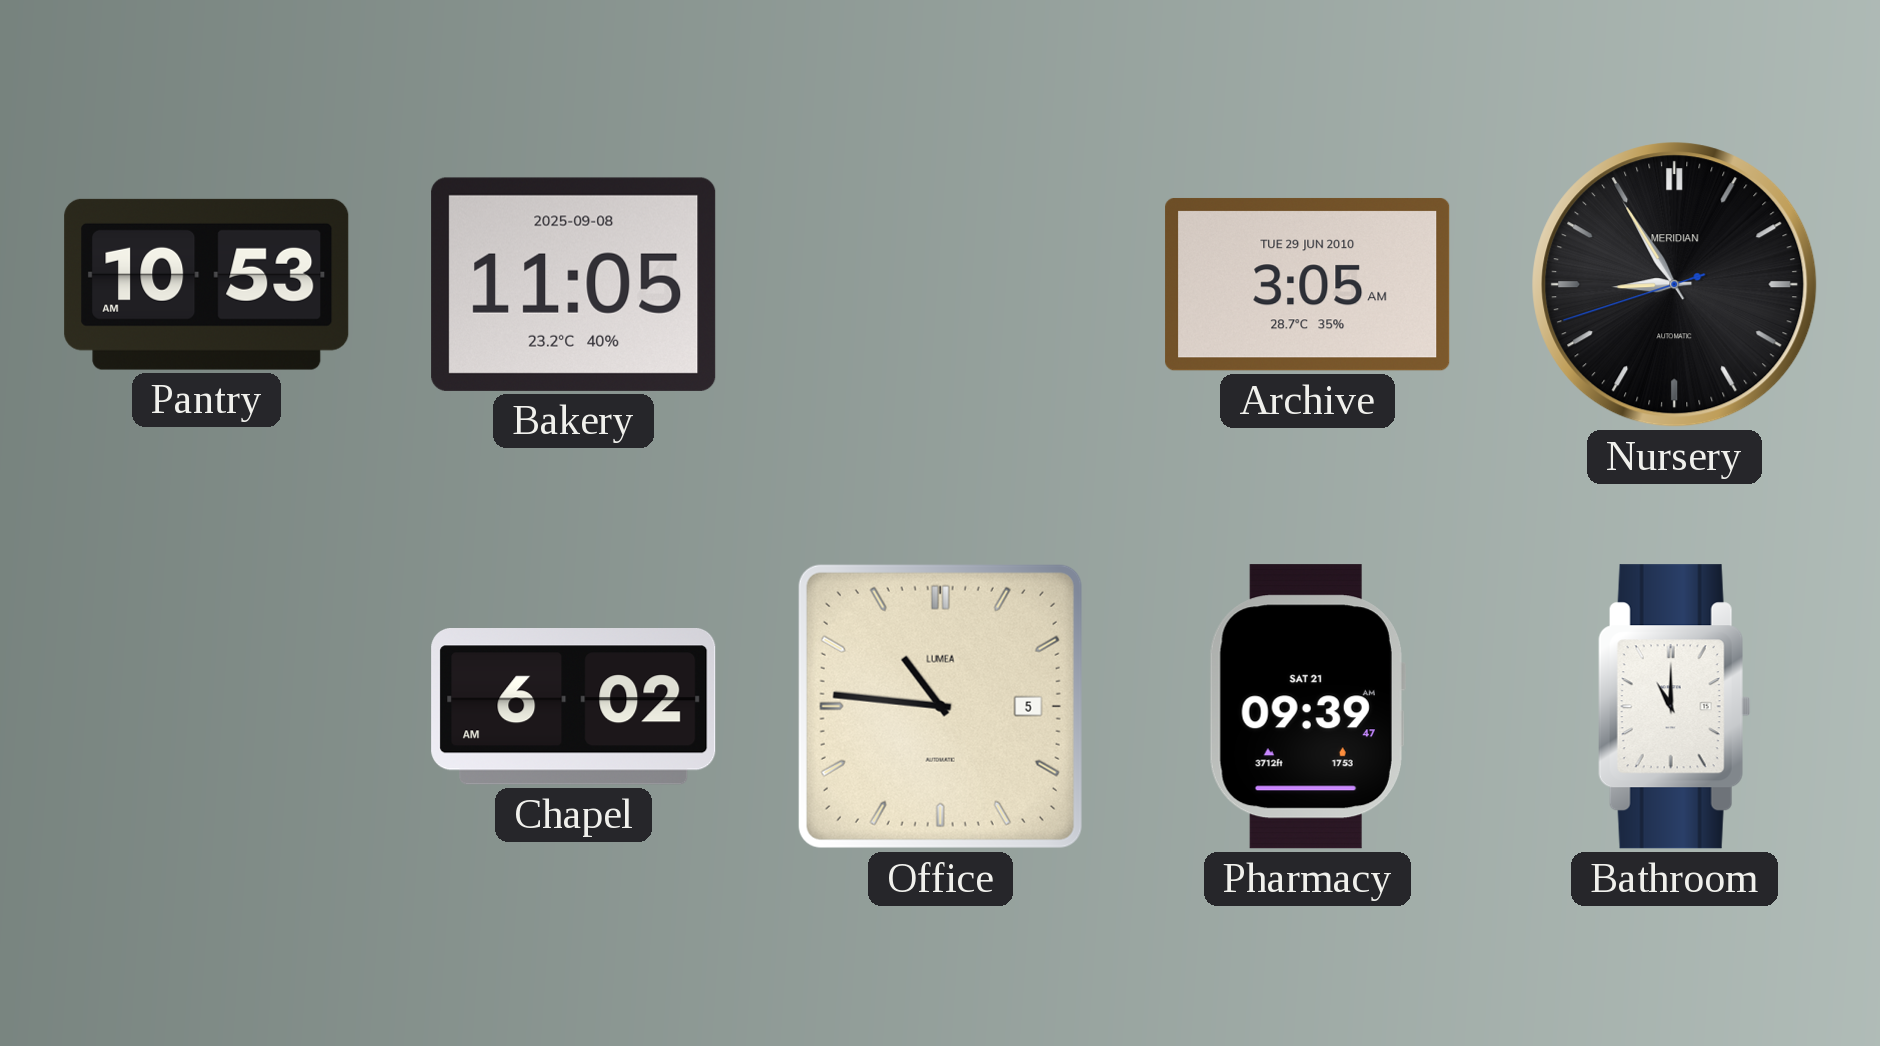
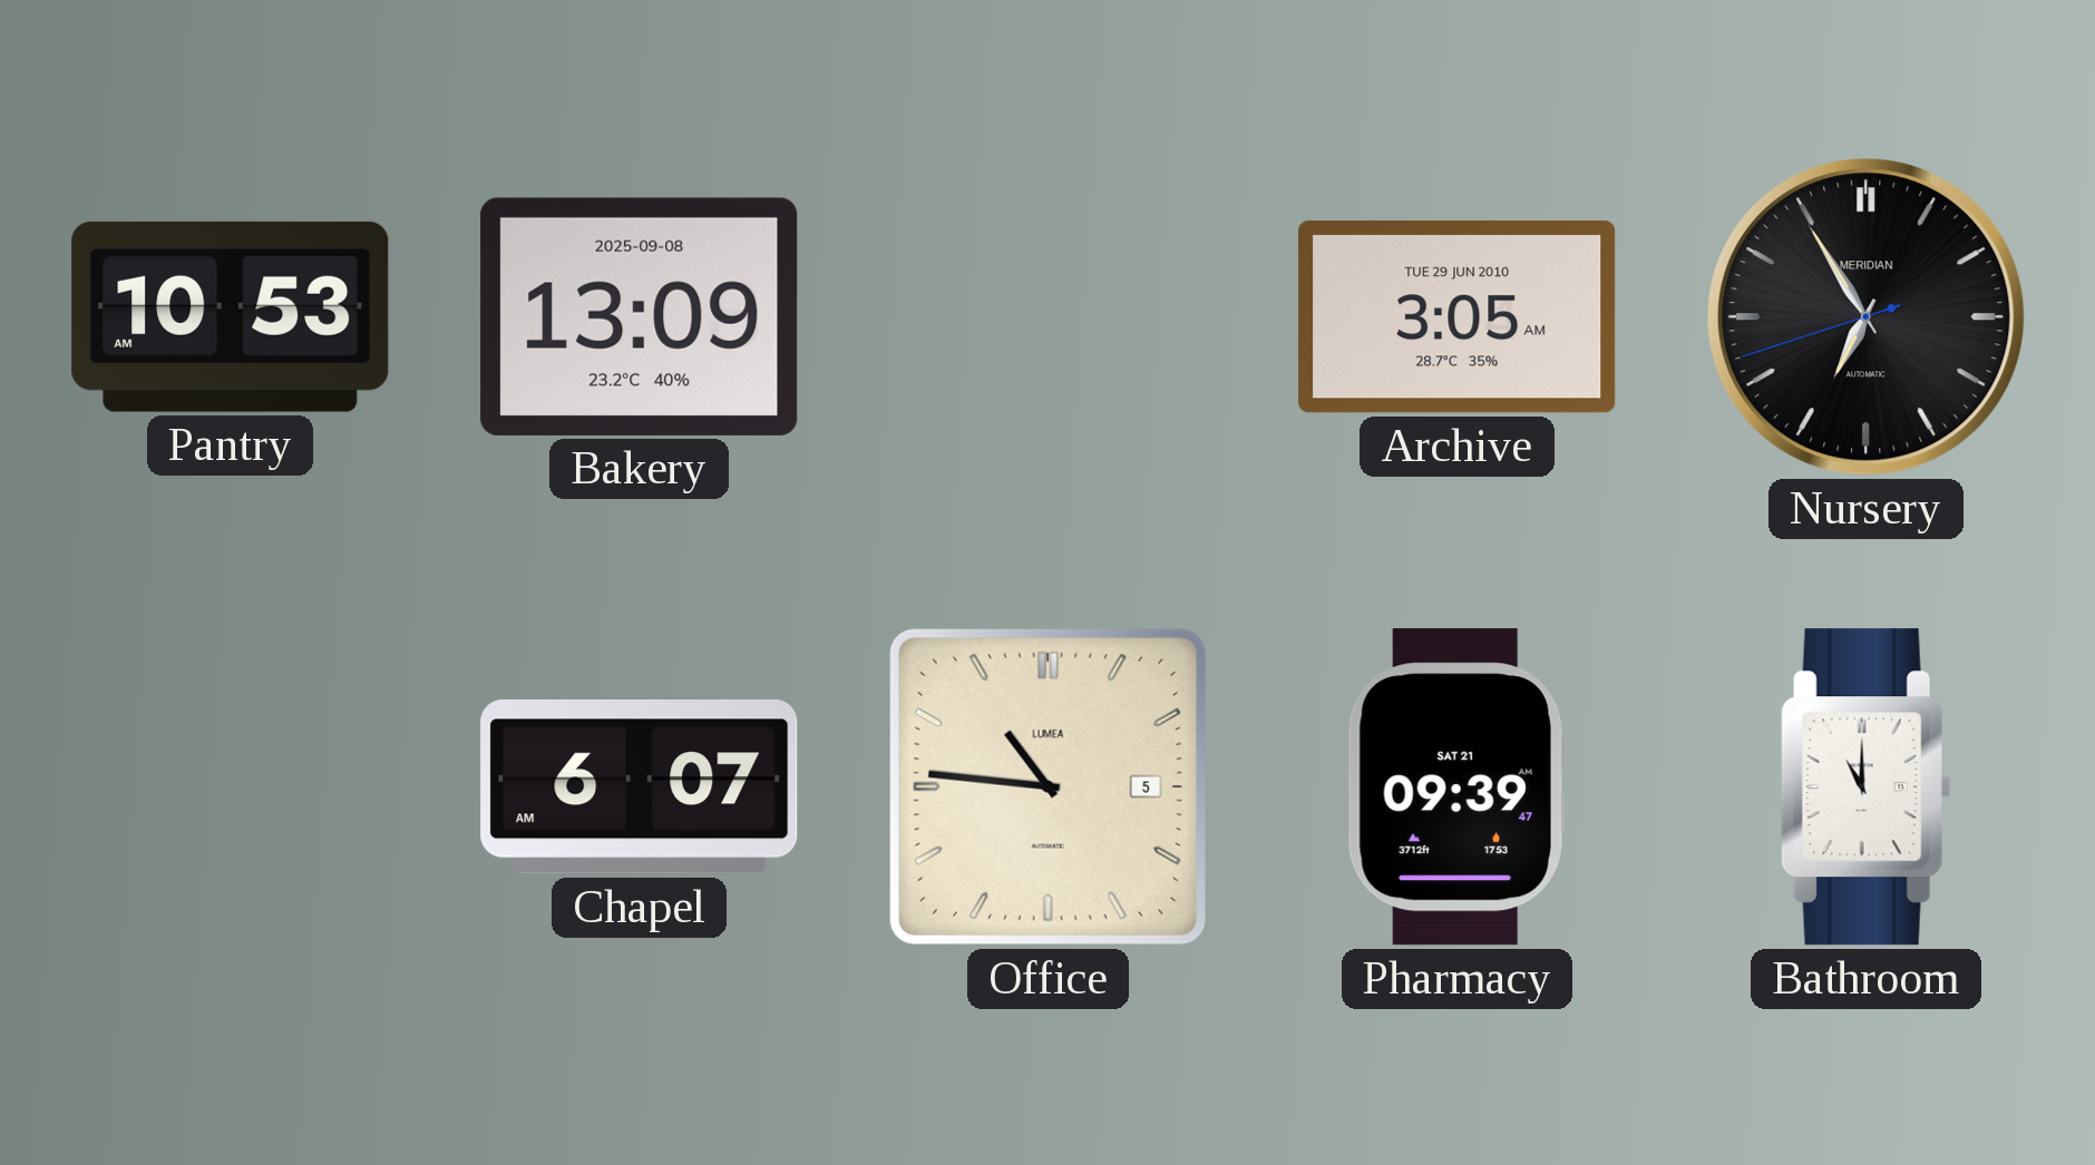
Bakery: 11:05 -> 13:09
Nursery: 8:54 -> 6:54
Chapel: 6:02 -> 6:07
